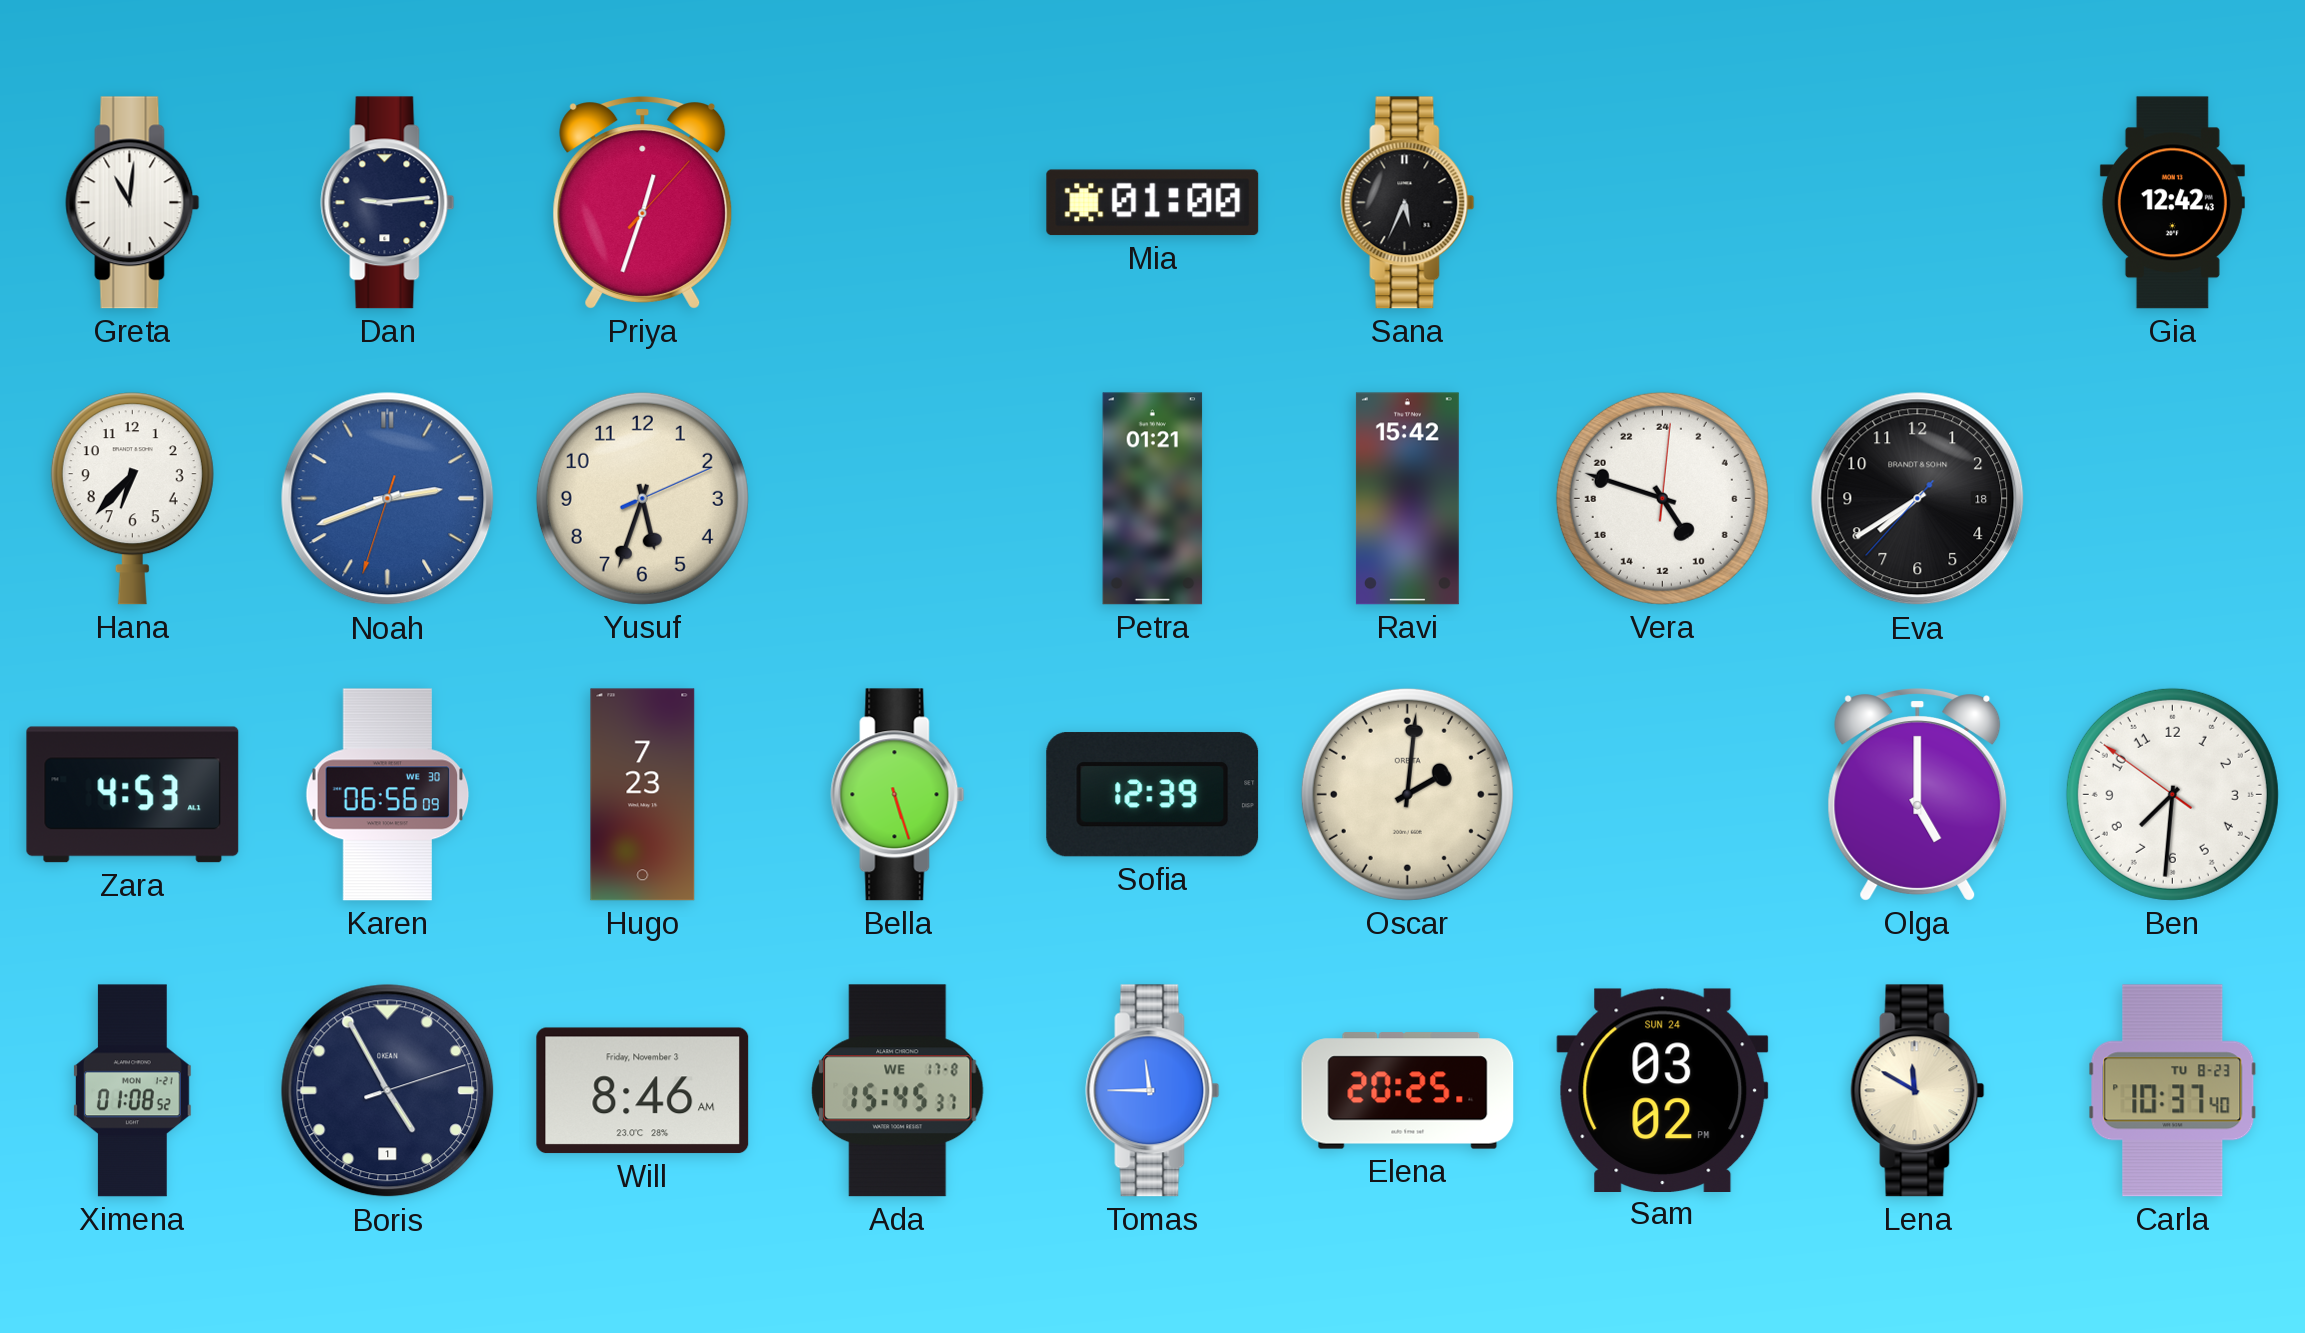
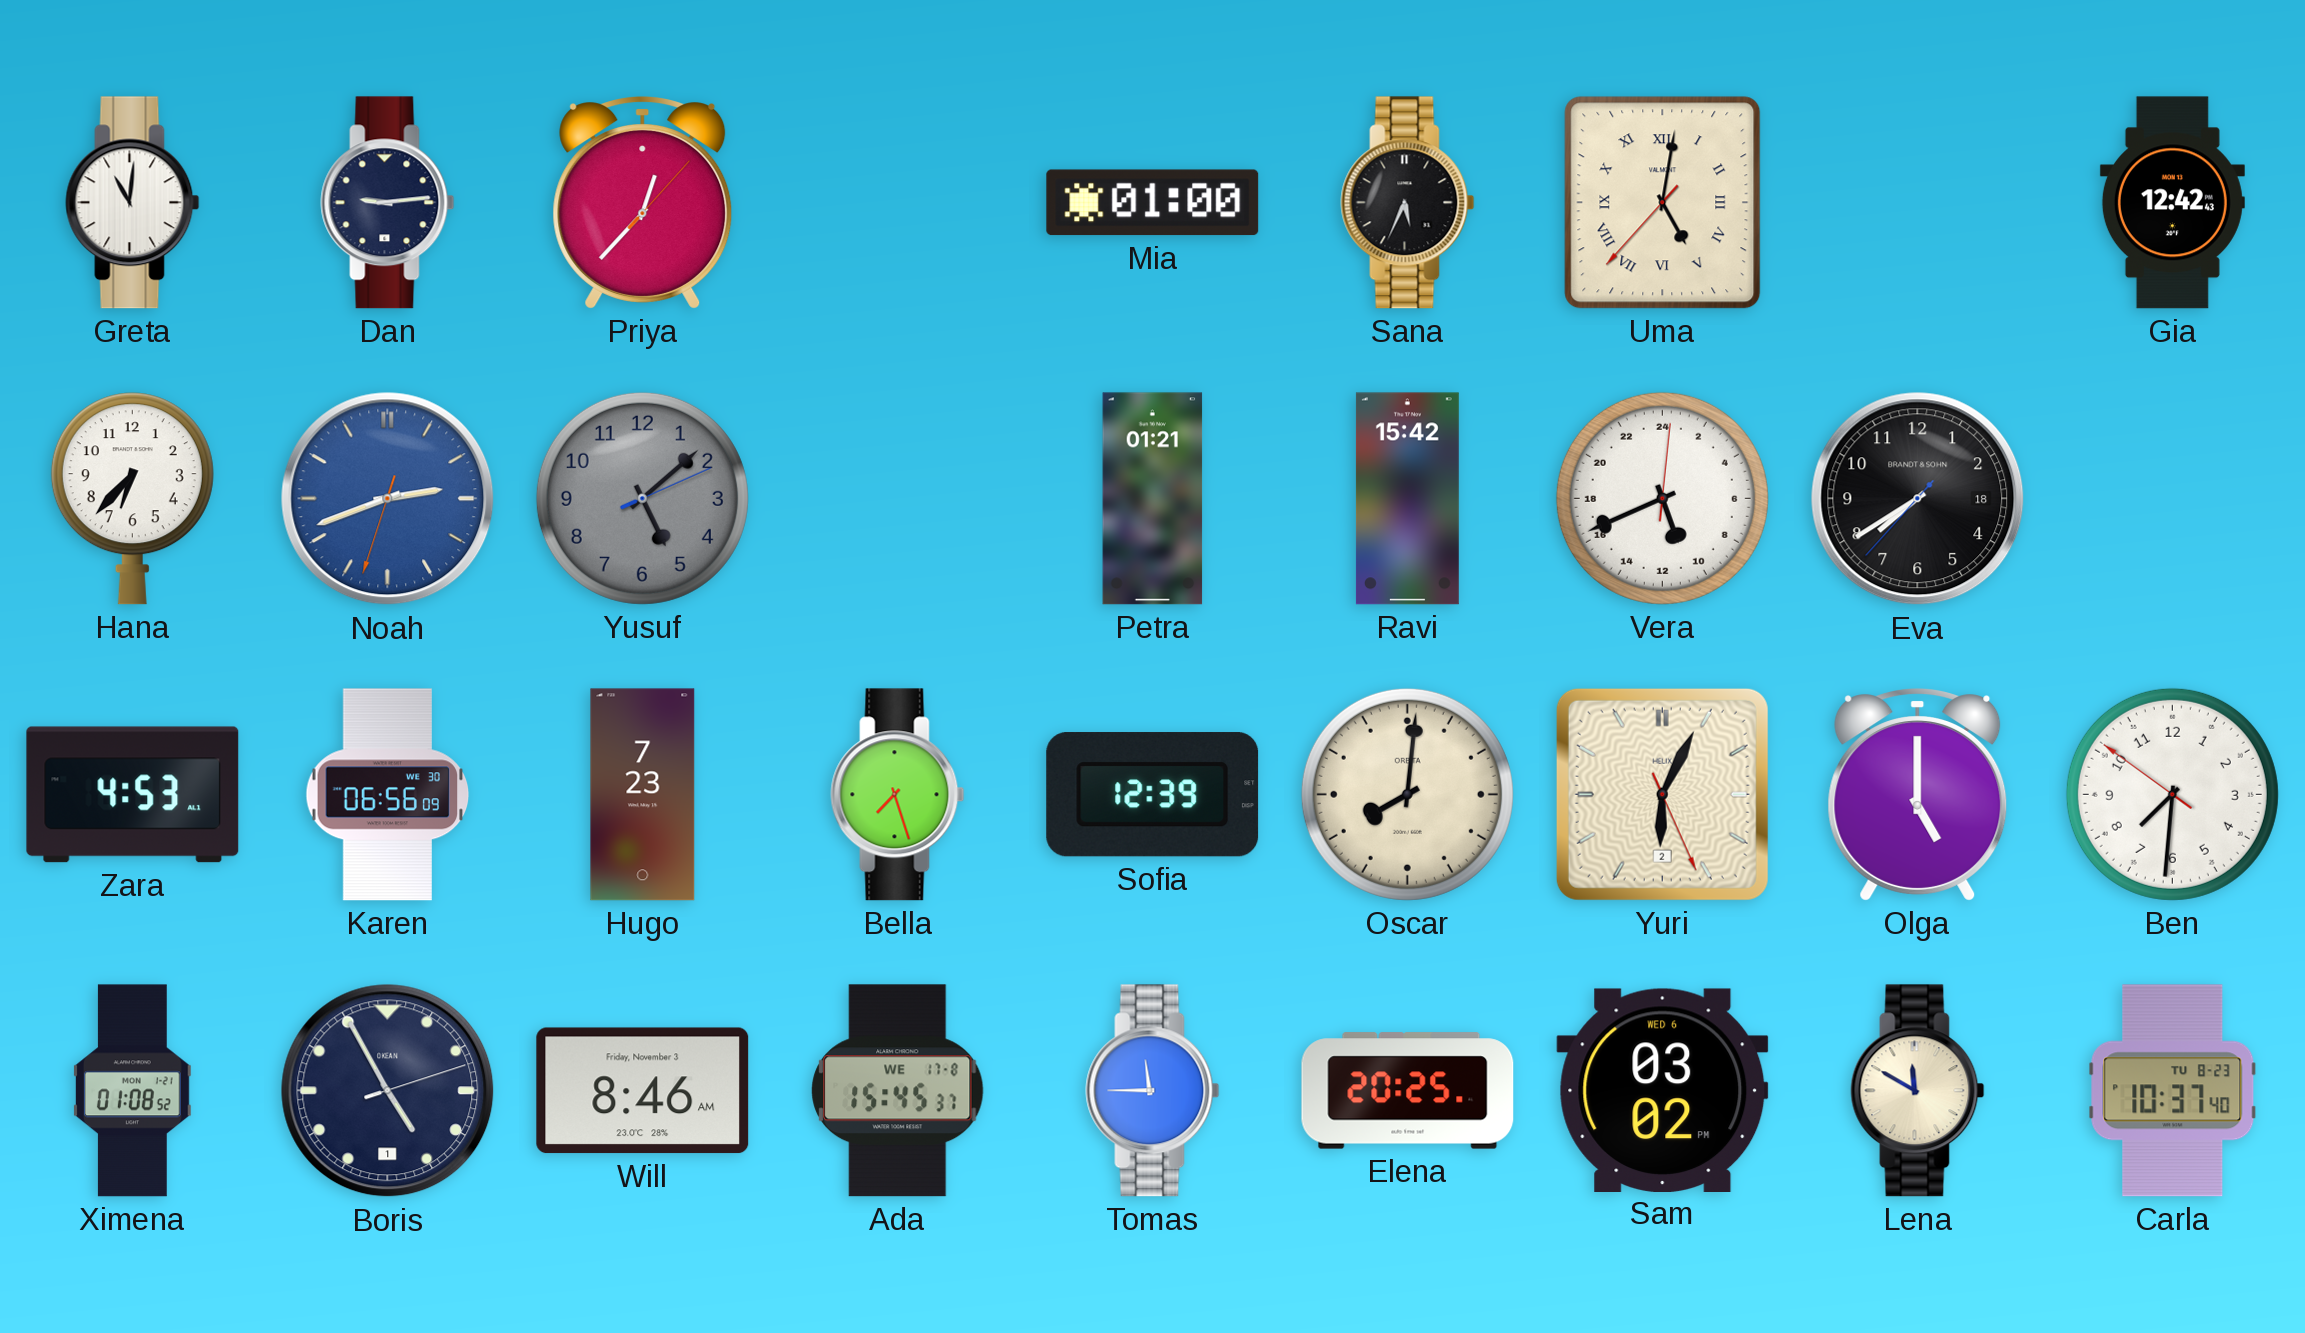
Priya: 12:33 -> 12:37
Uma: none -> 5:01
Yusuf: 5:33 -> 5:08
Yusuf dial: cream -> grey
Vera: 9:48 -> 10:41
Bella: 5:27 -> 7:27
Oscar: 2:01 -> 8:01
Yuri: none -> 6:04
Sam date: SUN 24 -> WED 6
